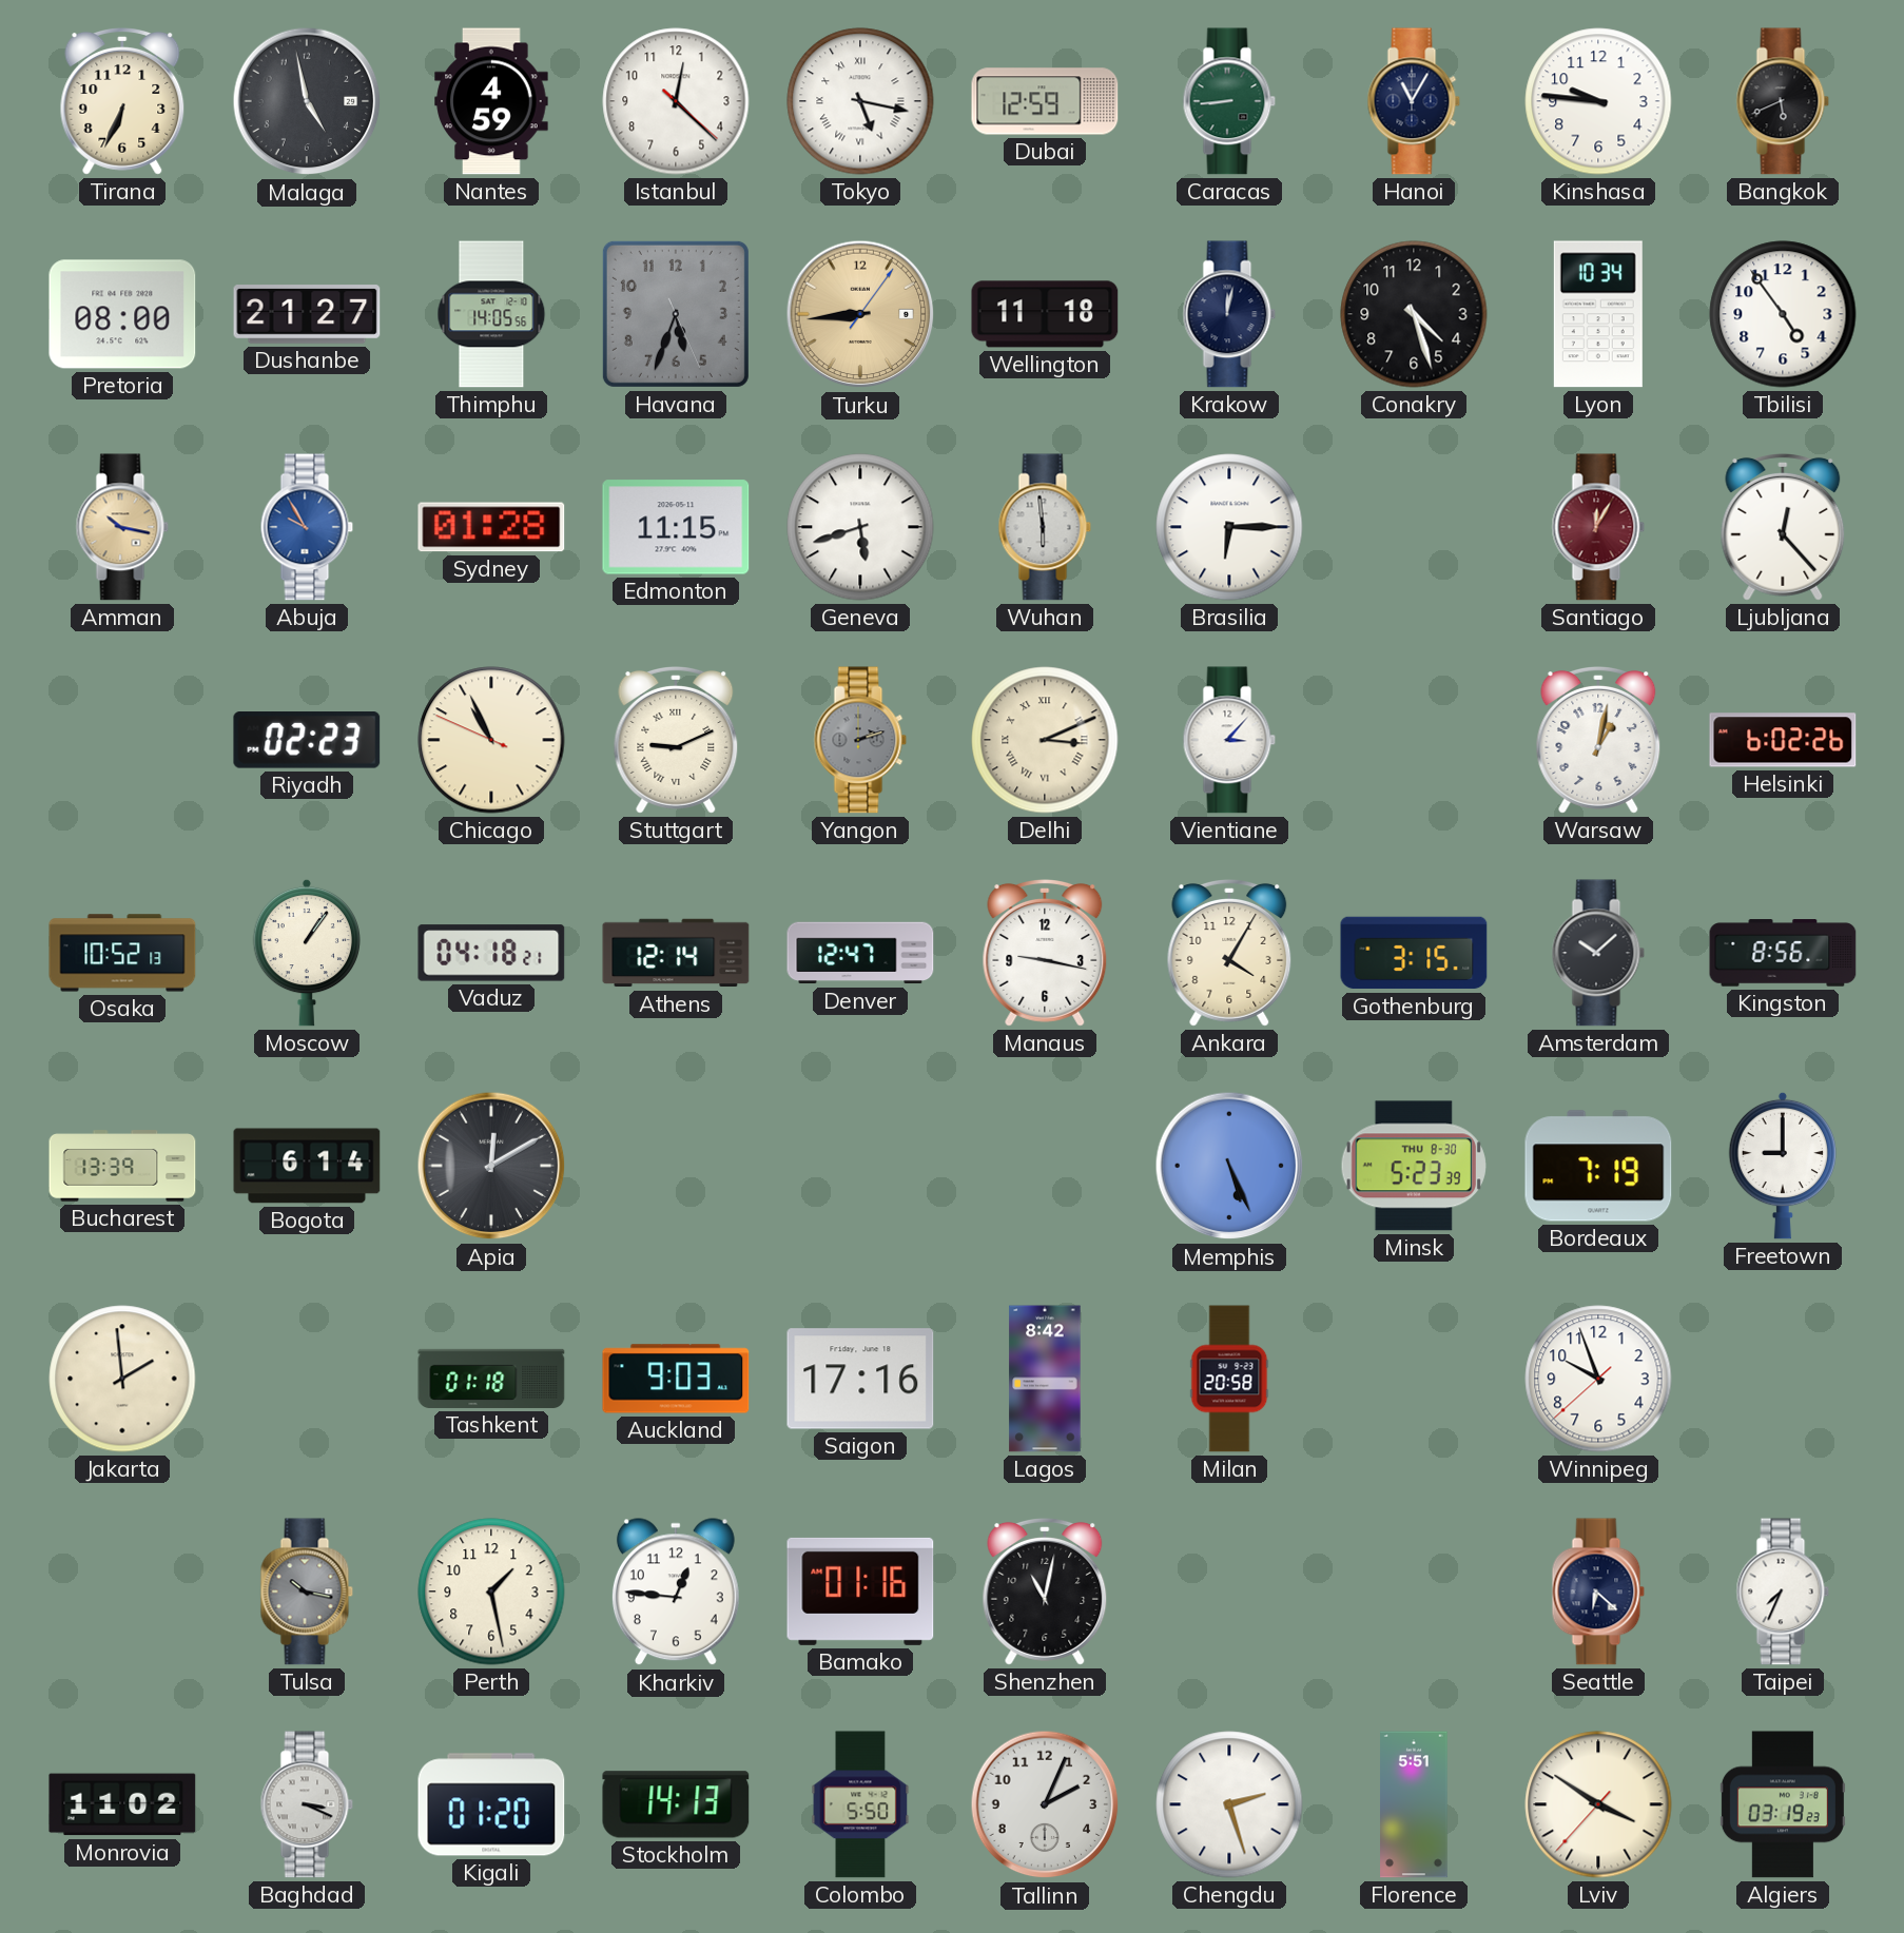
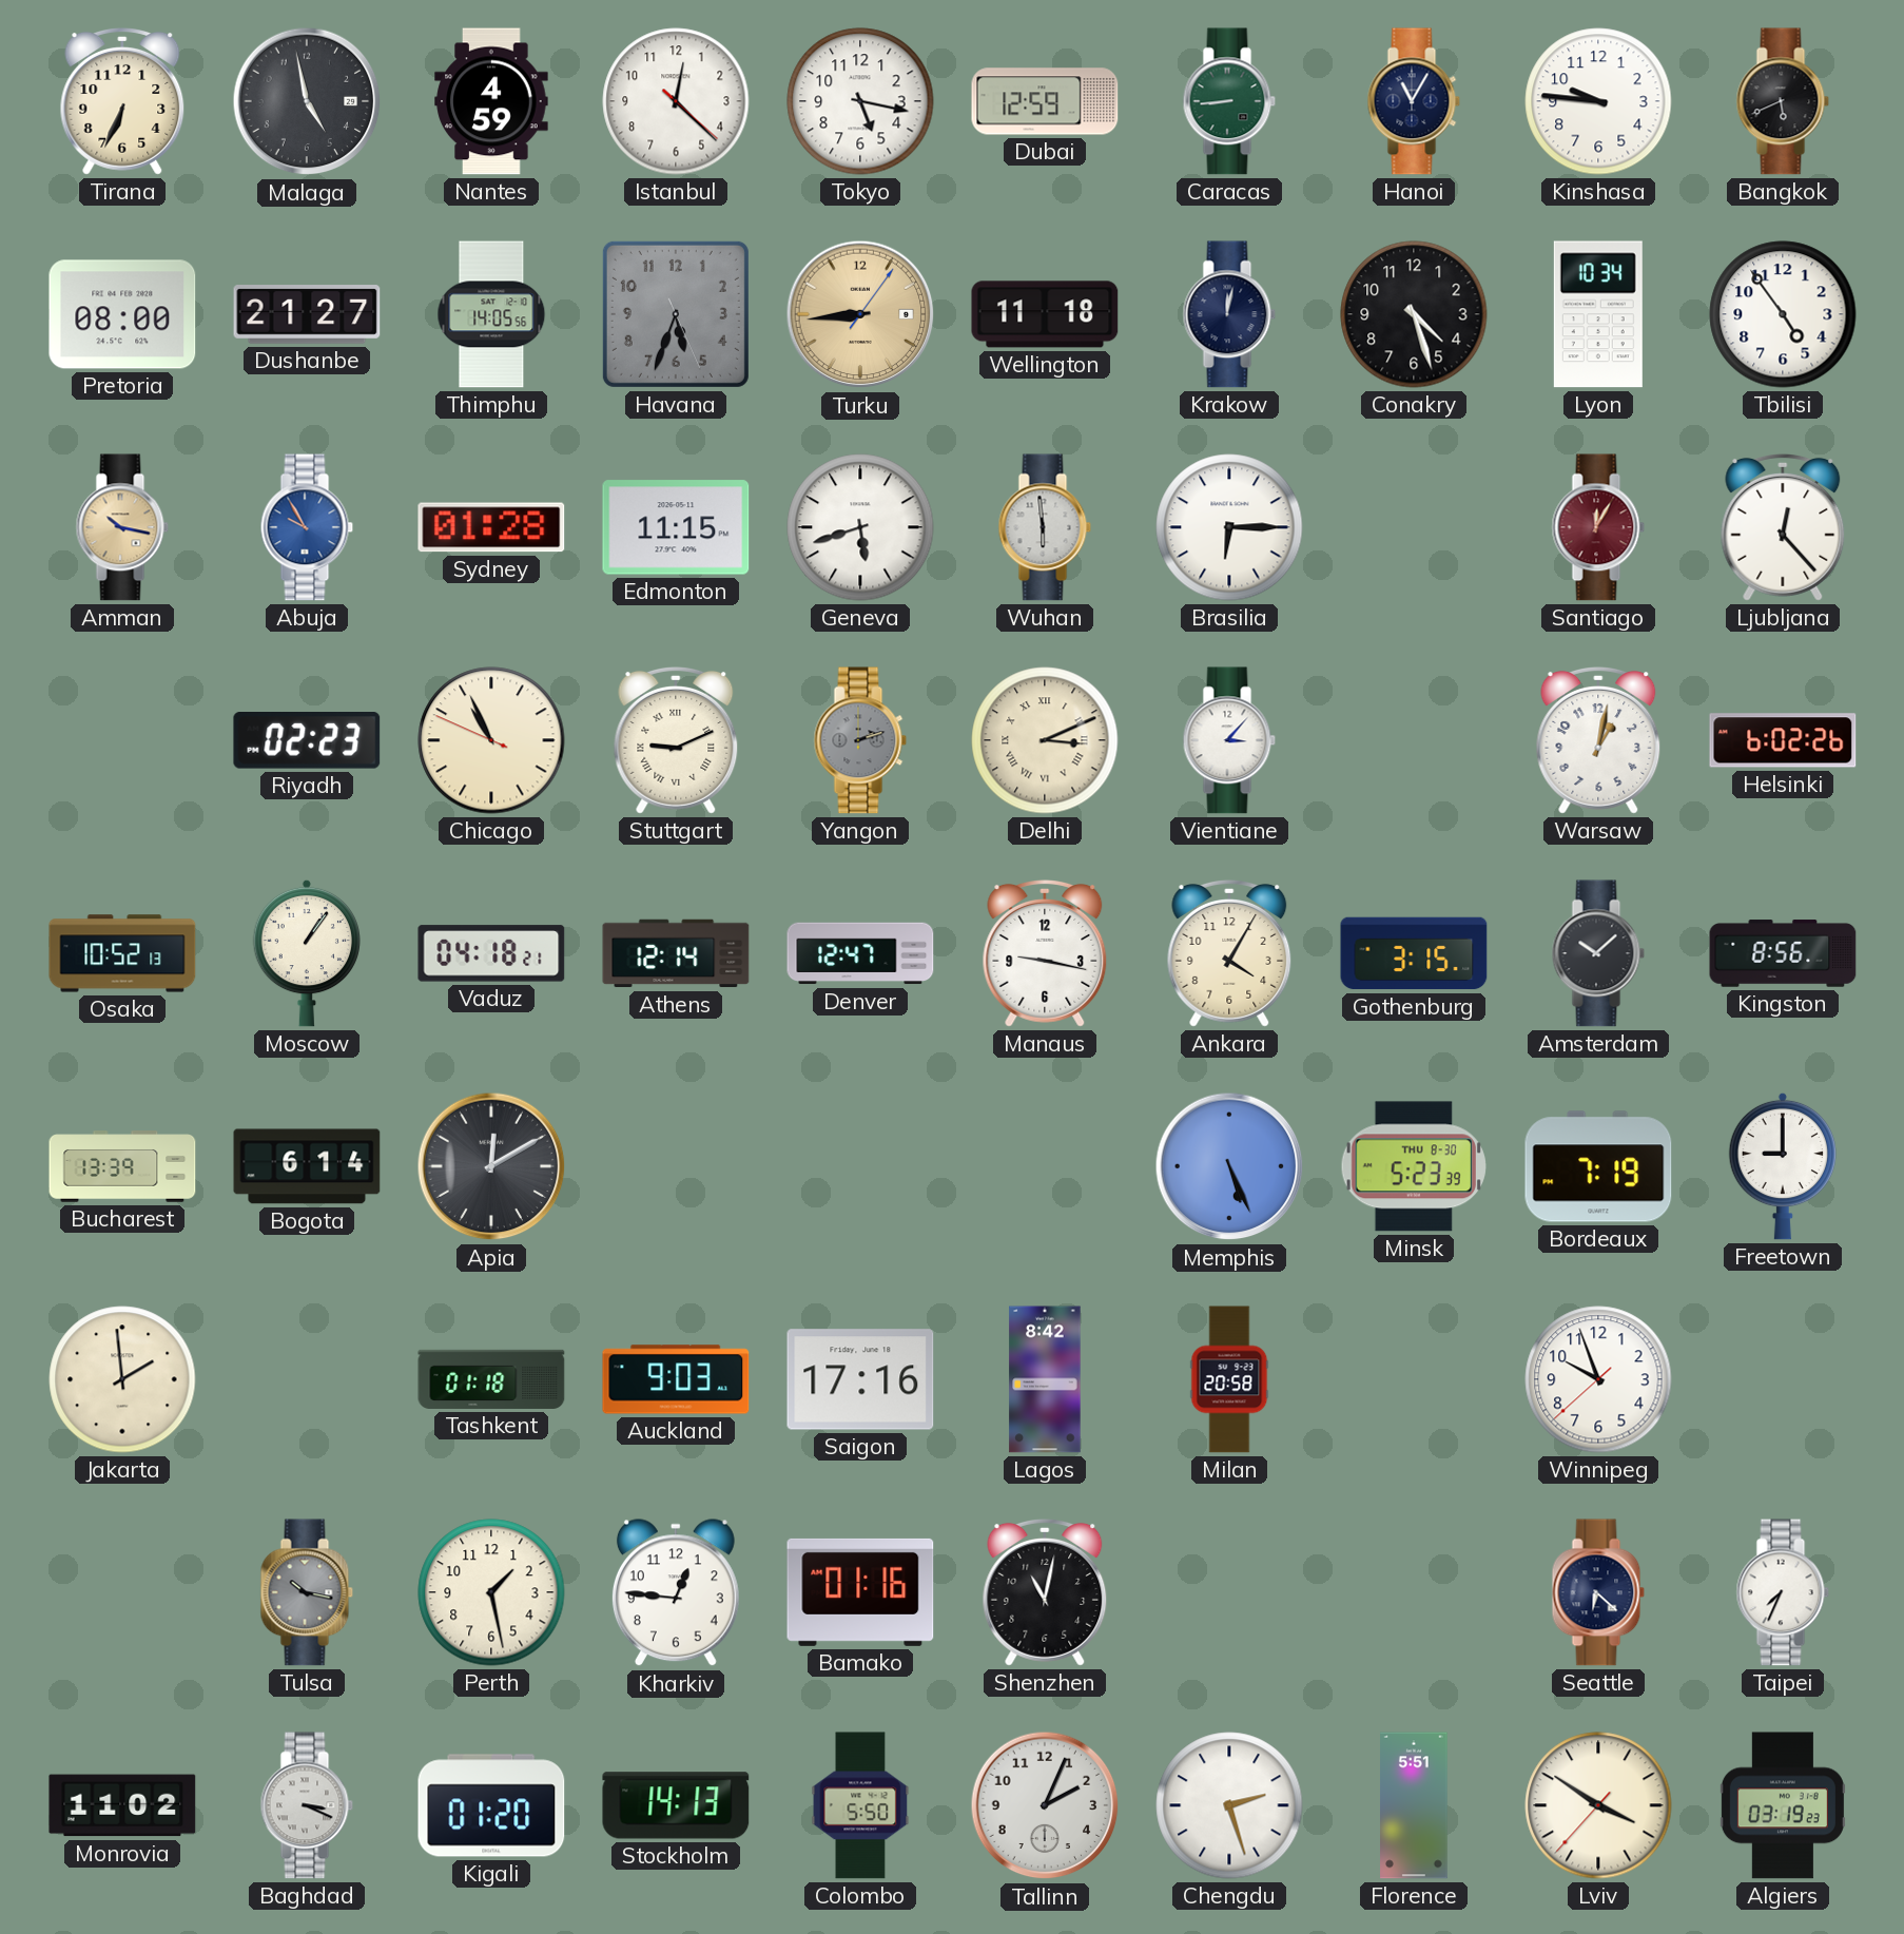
Tokyo numerals: Roman -> Arabic
